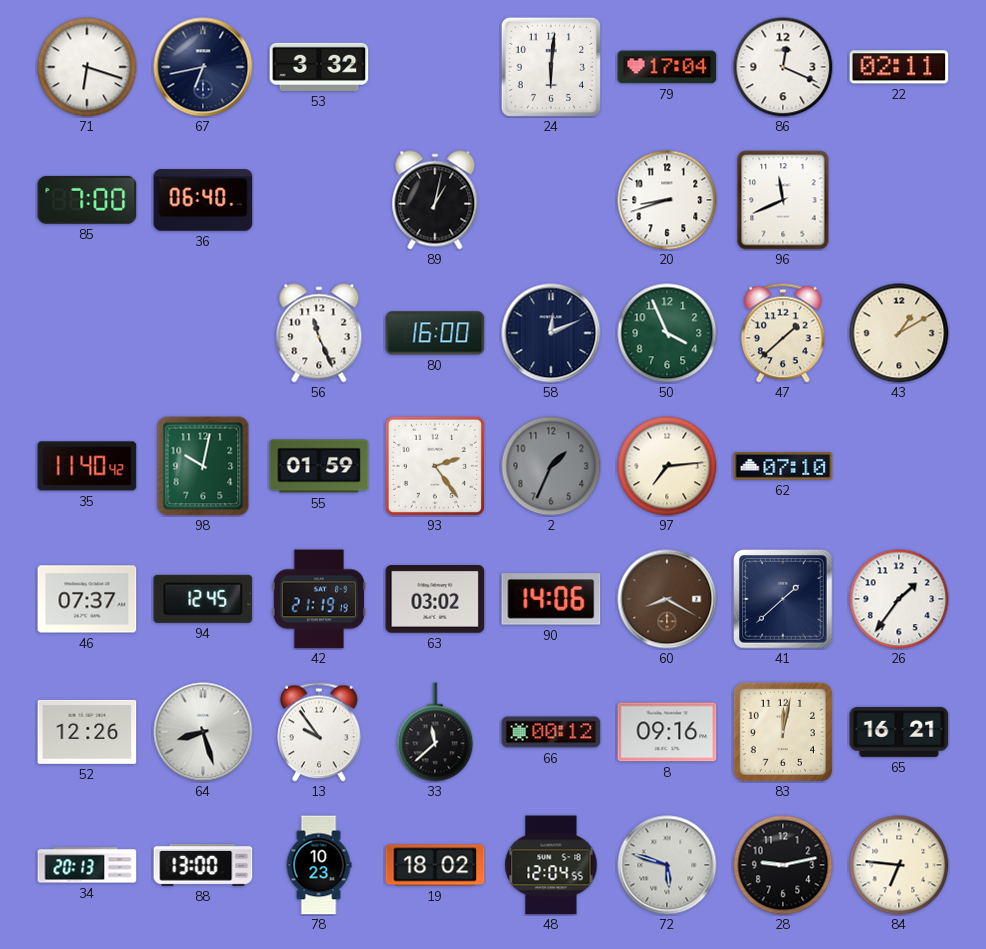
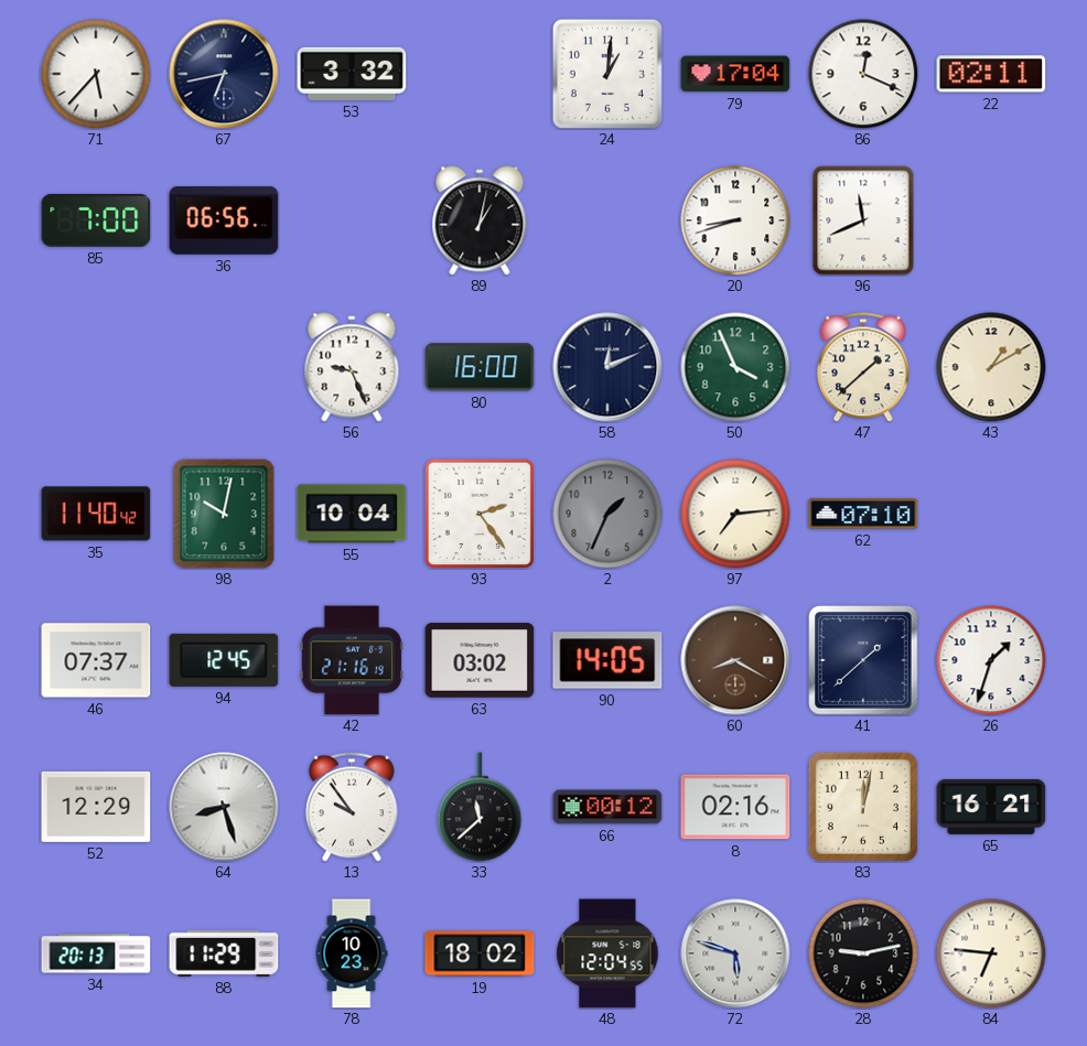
71: 6:18 -> 5:37
24: 6:01 -> 1:01
36: 06:40 -> 06:56
56: 11:26 -> 9:26
55: 01:59 -> 10:04
42: 21:19 -> 21:16
90: 14:06 -> 14:05
26: 1:36 -> 1:33
52: 12:26 -> 12:29
8: 09:16 -> 02:16
88: 13:00 -> 11:29
